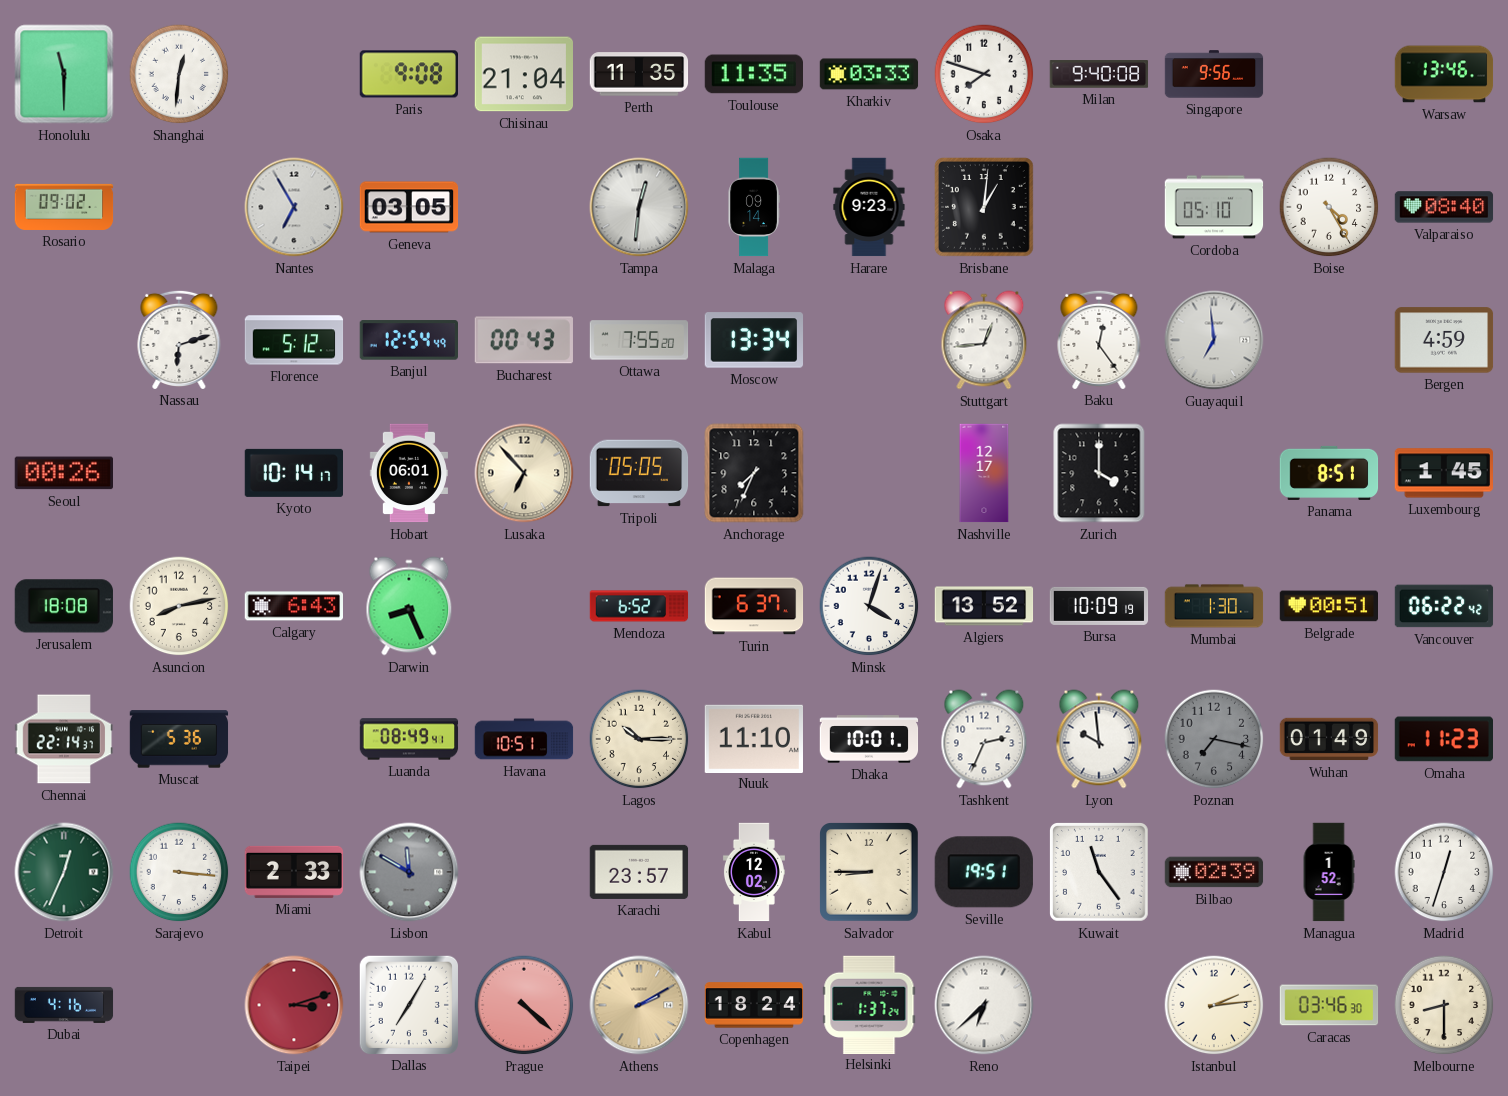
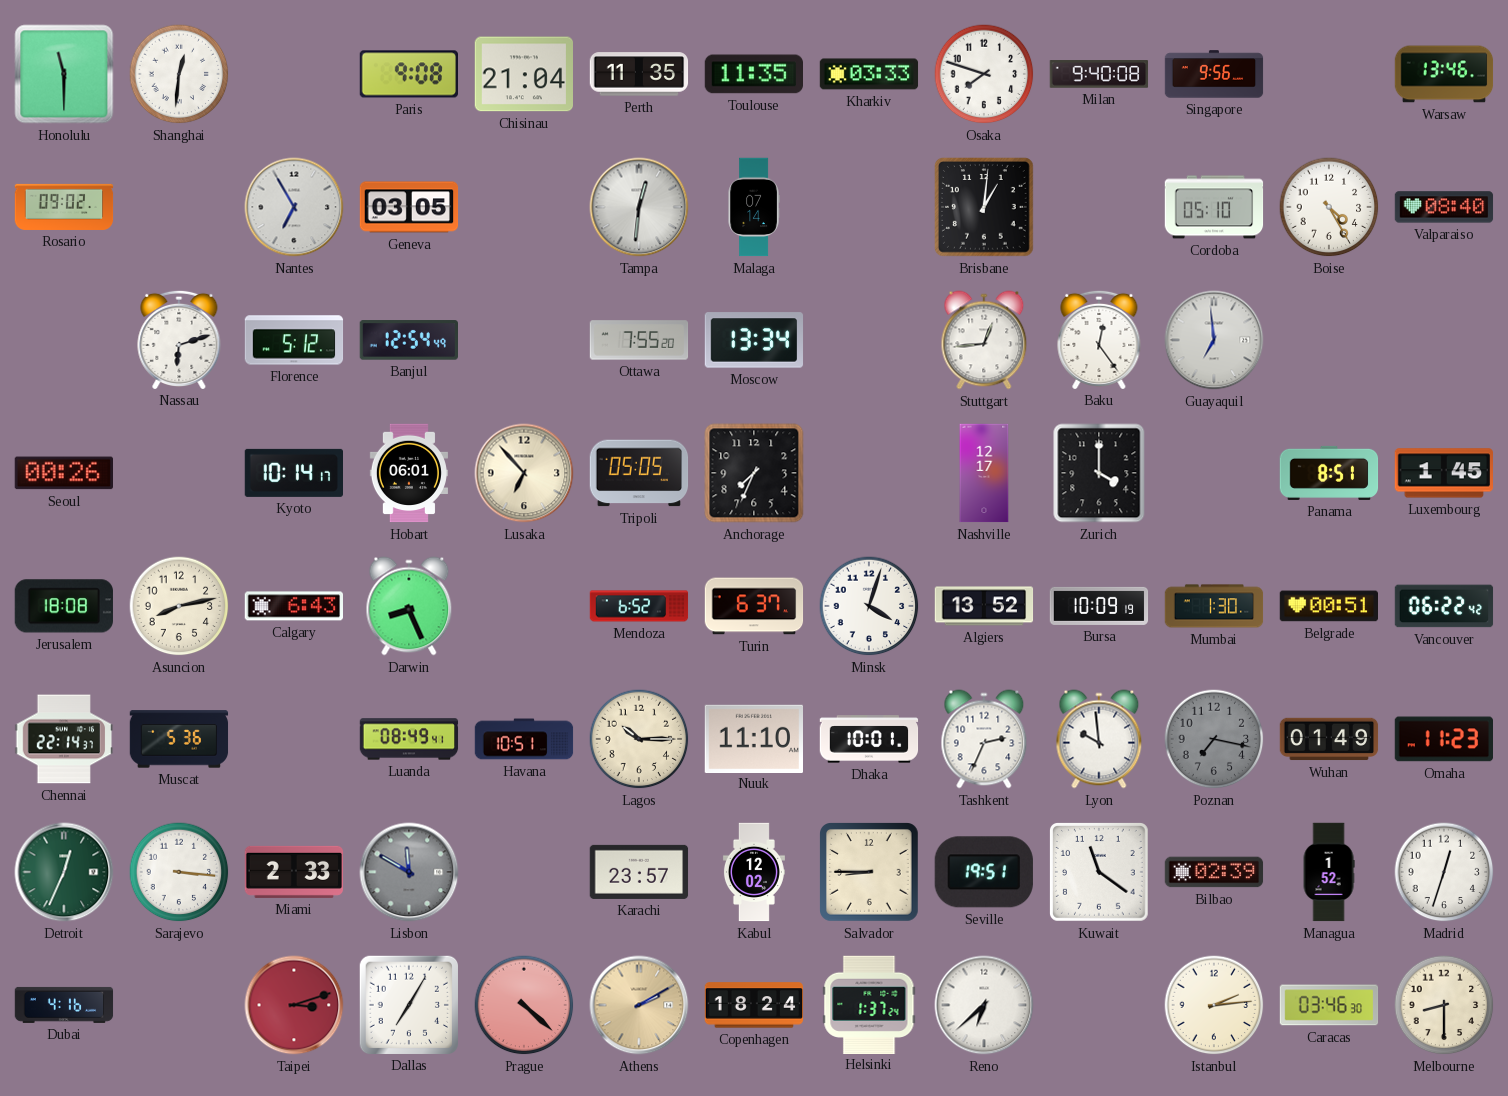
Malaga: 09:14 -> 07:14
Harare: 9:23 -> none
Bucharest: 00:43 -> none
Bergen: 4:59 -> none
Kuwait: 11:24 -> 11:21
